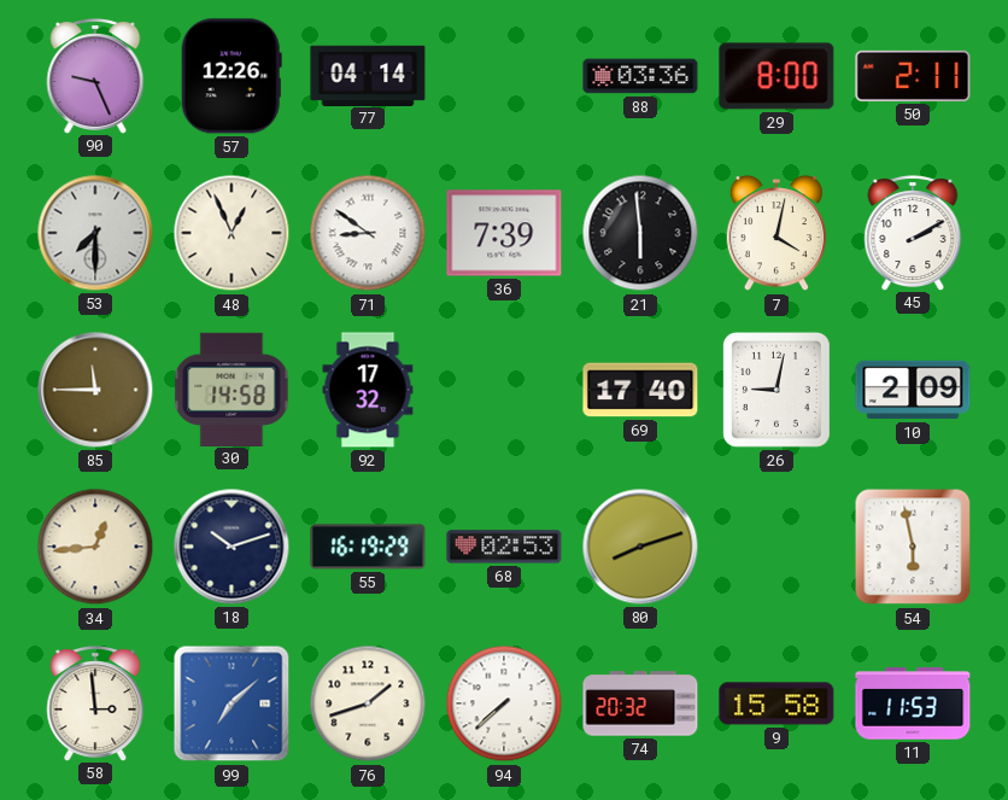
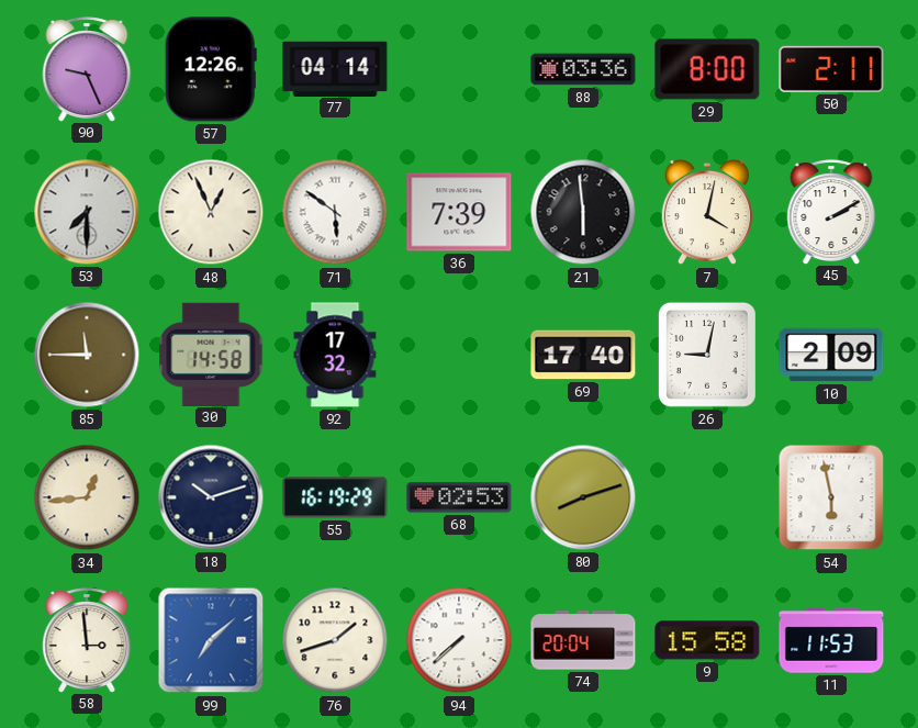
71: 8:51 -> 5:51
74: 20:32 -> 20:04
